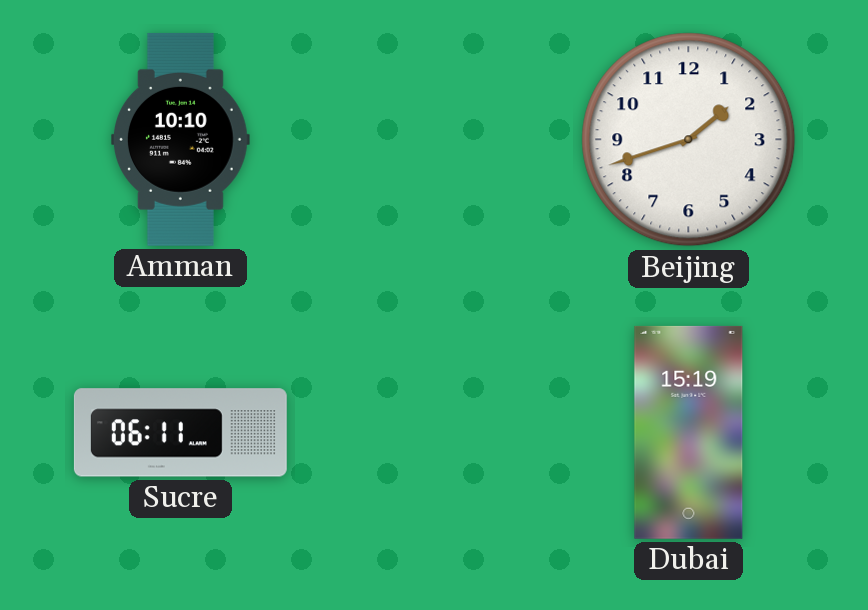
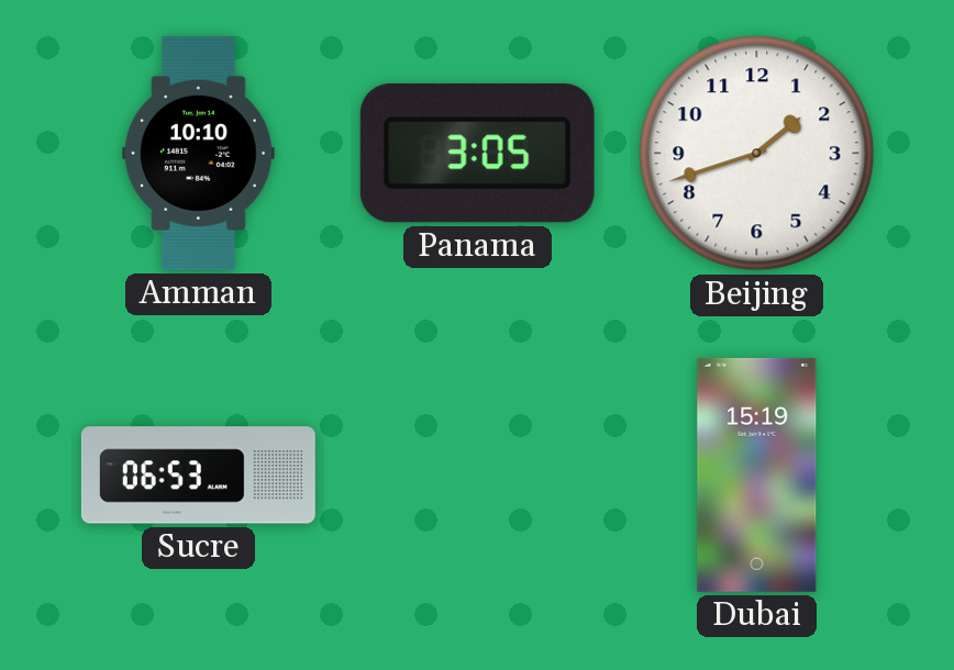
Panama: none -> 3:05
Sucre: 06:11 -> 06:53
